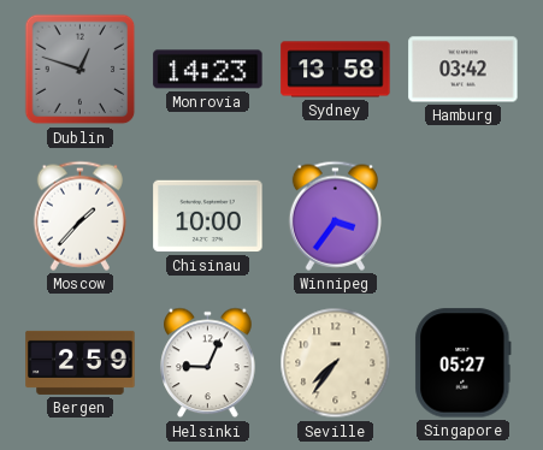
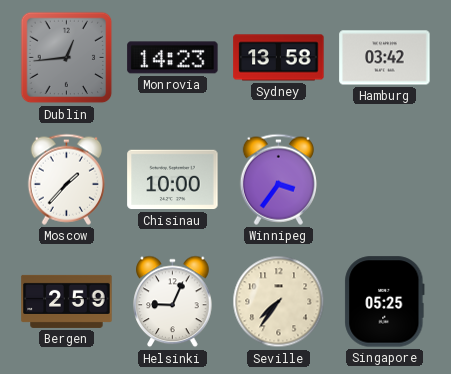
Dublin: 12:48 -> 12:44
Singapore: 05:27 -> 05:25
